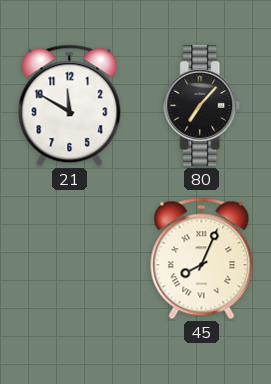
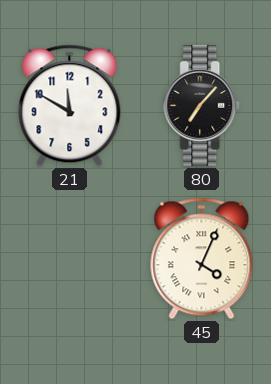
45: 8:04 -> 4:04
